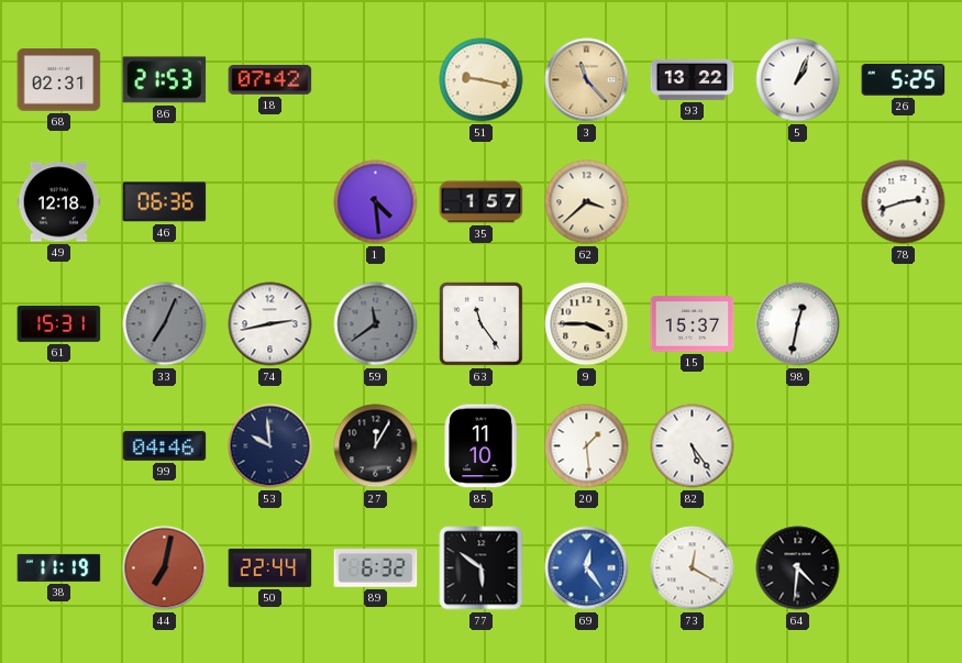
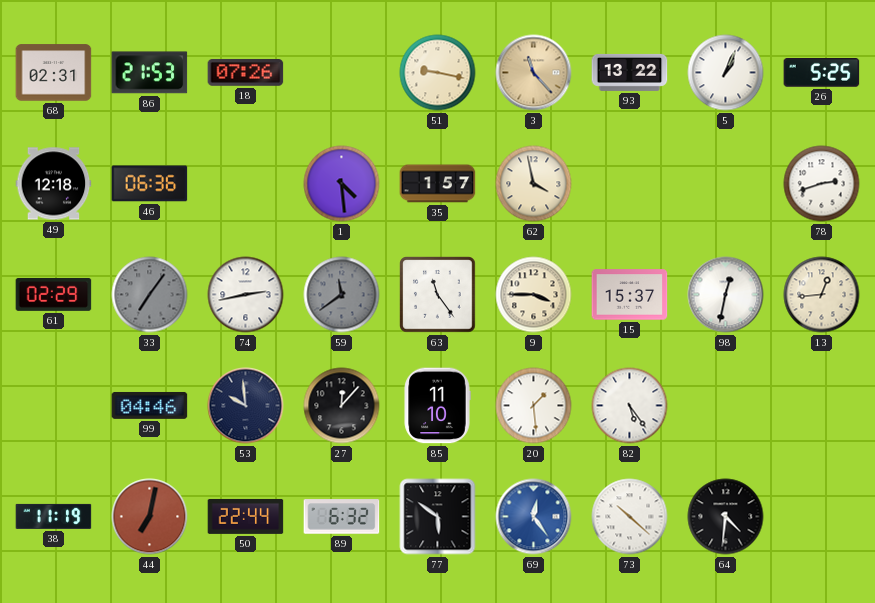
18: 07:42 -> 07:26
62: 3:38 -> 3:58
61: 15:31 -> 02:29
33: 7:04 -> 7:06
13: none -> 12:44
27: 12:05 -> 12:07
73: 12:20 -> 10:22
